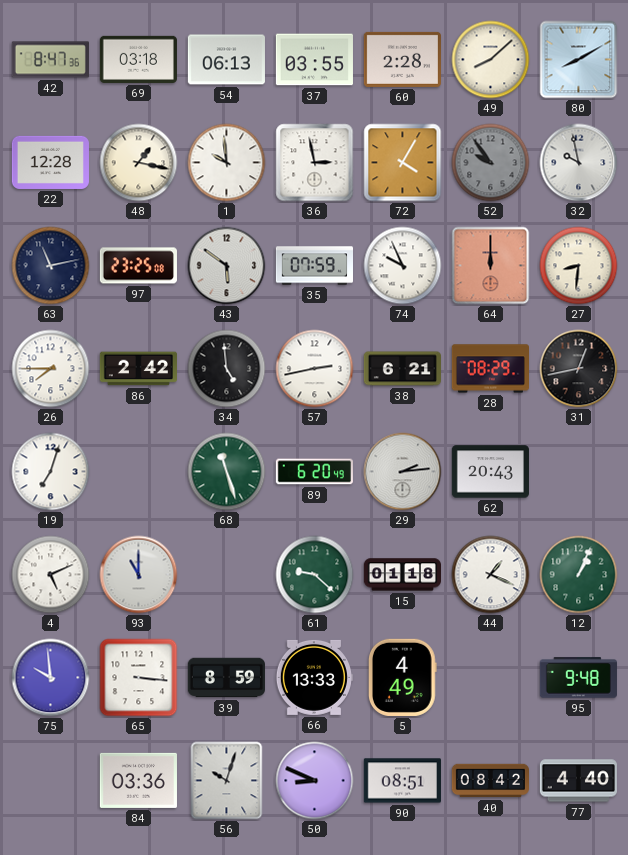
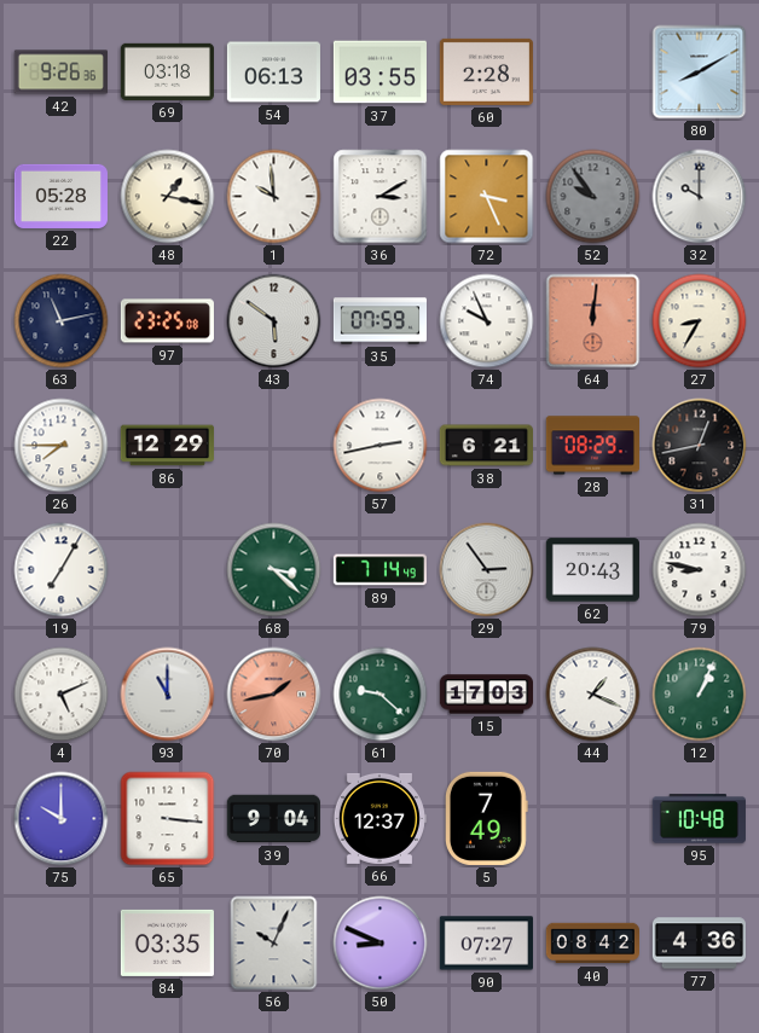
42: 8:47 -> 9:26
49: 8:08 -> none
22: 12:28 -> 05:28
36: 2:58 -> 3:10
72: 4:05 -> 3:26
32: 9:58 -> 10:00
64: 12:00 -> 12:01
27: 8:31 -> 8:35
86: 2:42 -> 12:29
34: 4:59 -> none
19: 7:03 -> 7:05
68: 11:27 -> 3:22
89: 6:20 -> 7:14
29: 2:14 -> 2:54
79: none -> 8:47
70: none -> 1:43
15: 01:18 -> 17:03
75: 9:59 -> 10:00
39: 8:59 -> 9:04
66: 13:33 -> 12:37
5: 4:49 -> 7:49
95: 9:48 -> 10:48
84: 03:36 -> 03:35
56: 10:03 -> 10:04
90: 08:51 -> 07:27
77: 4:40 -> 4:36
